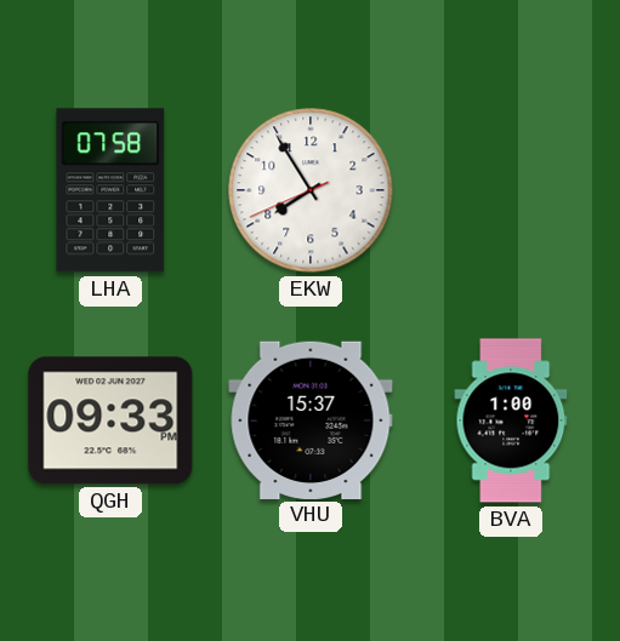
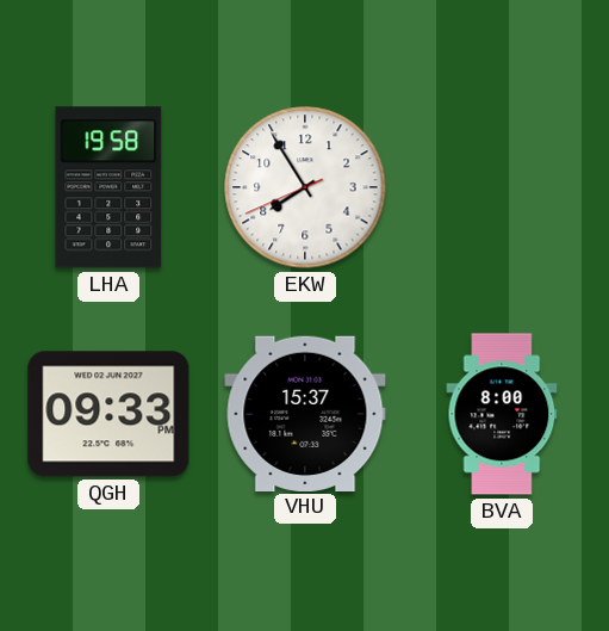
LHA: 07:58 -> 19:58
BVA: 1:00 -> 8:00
